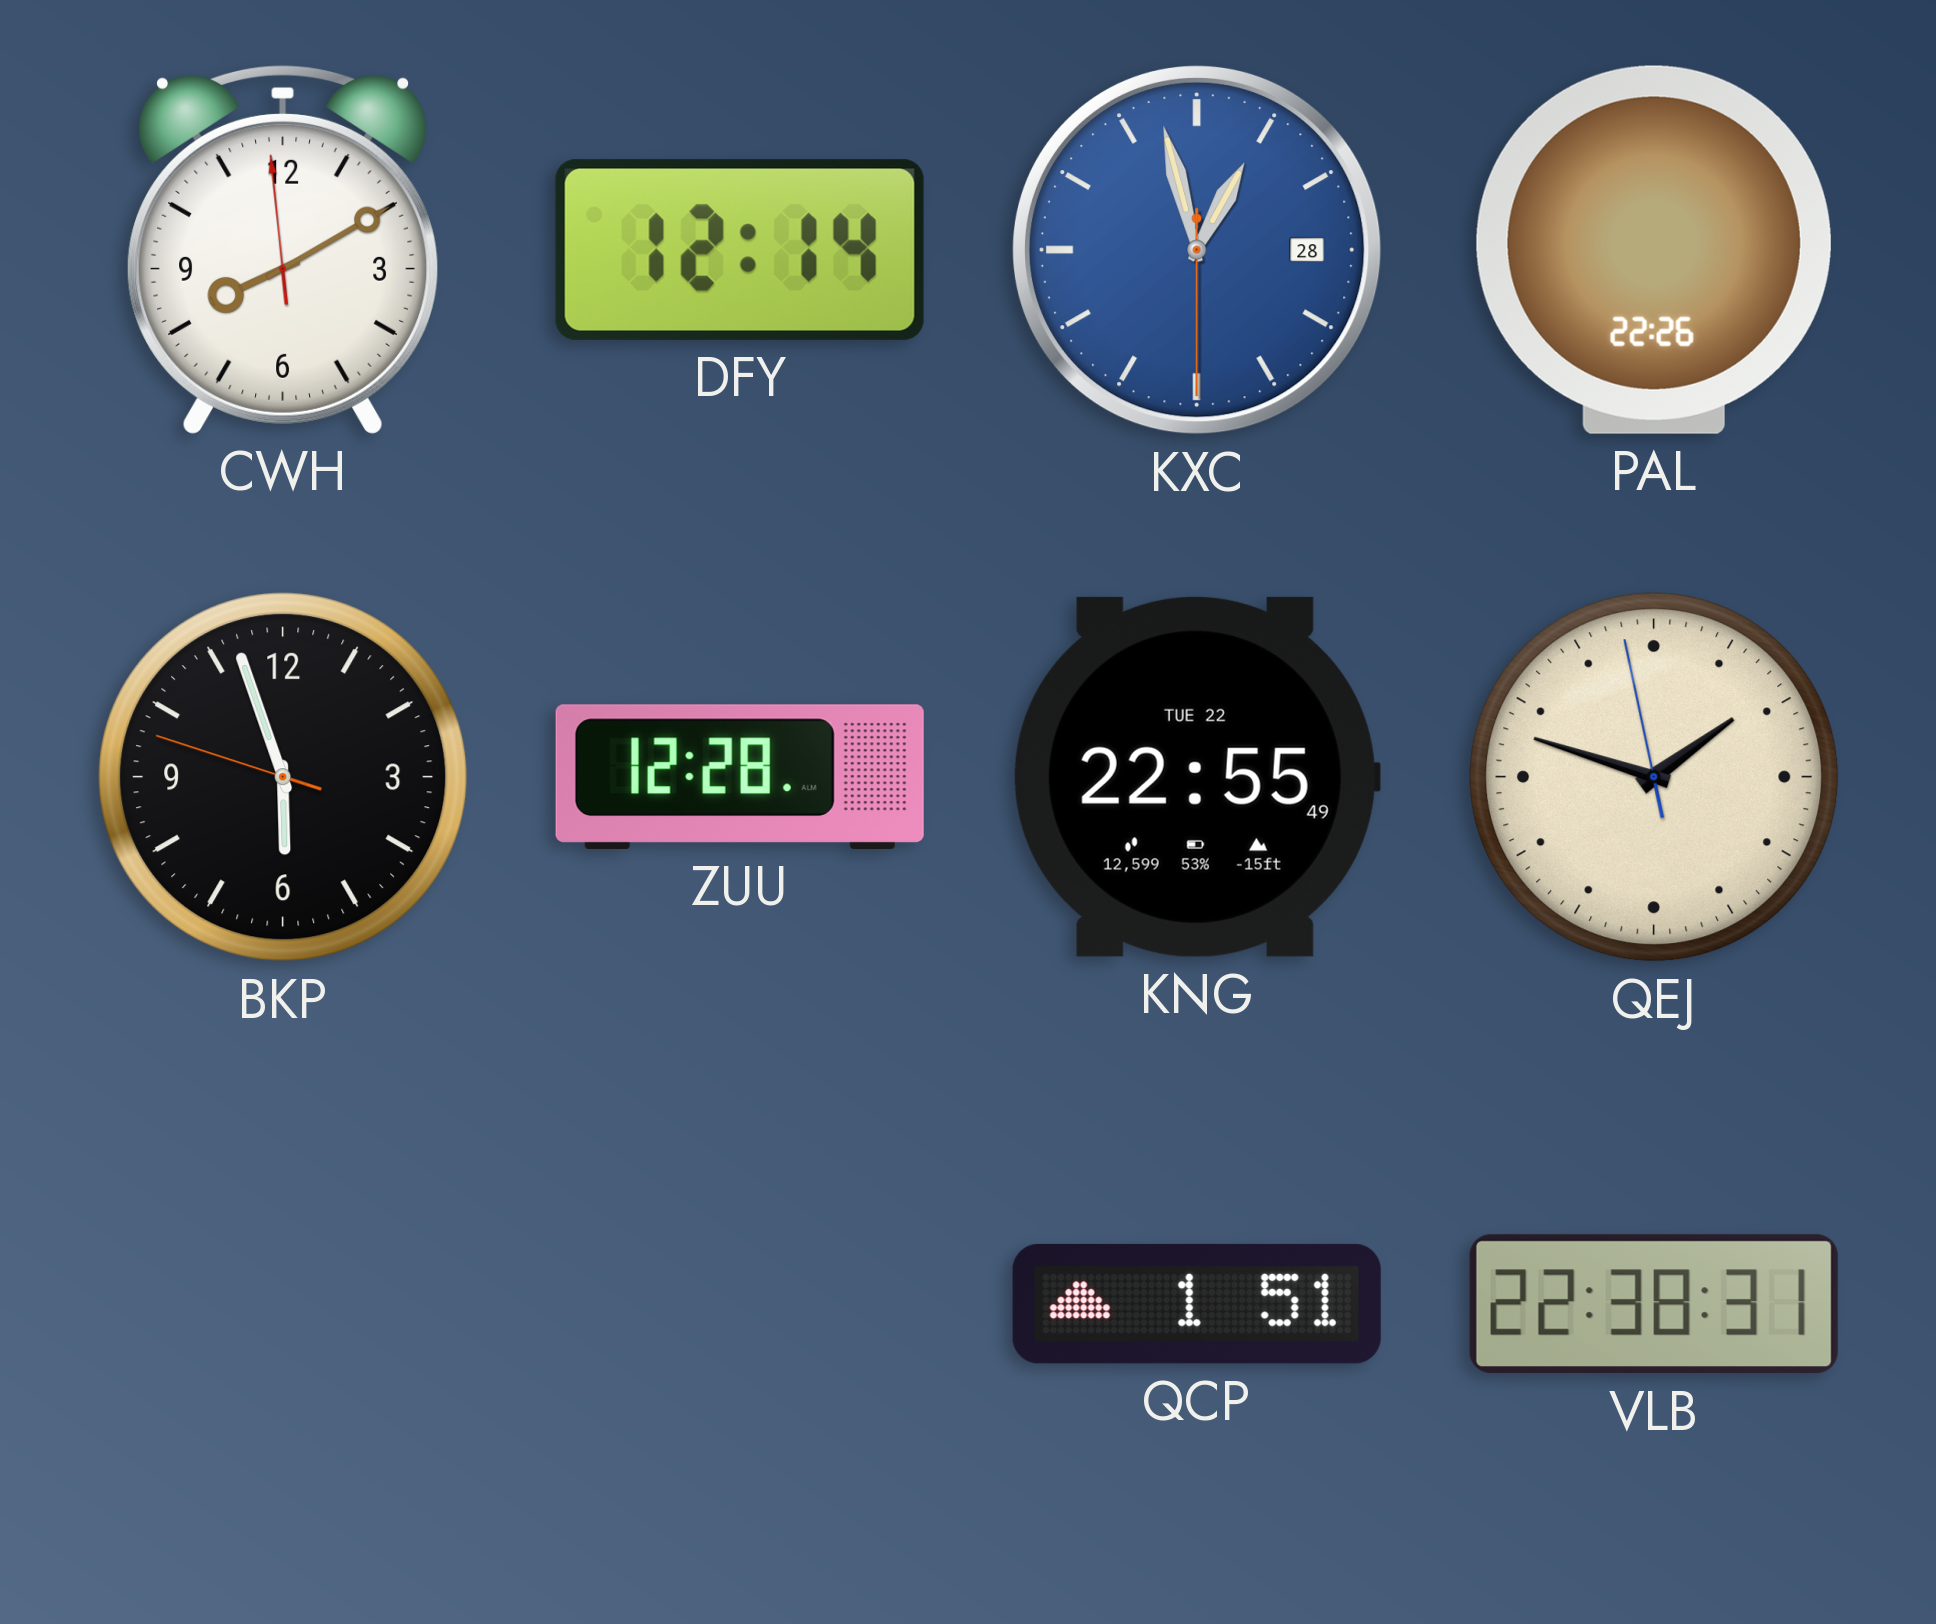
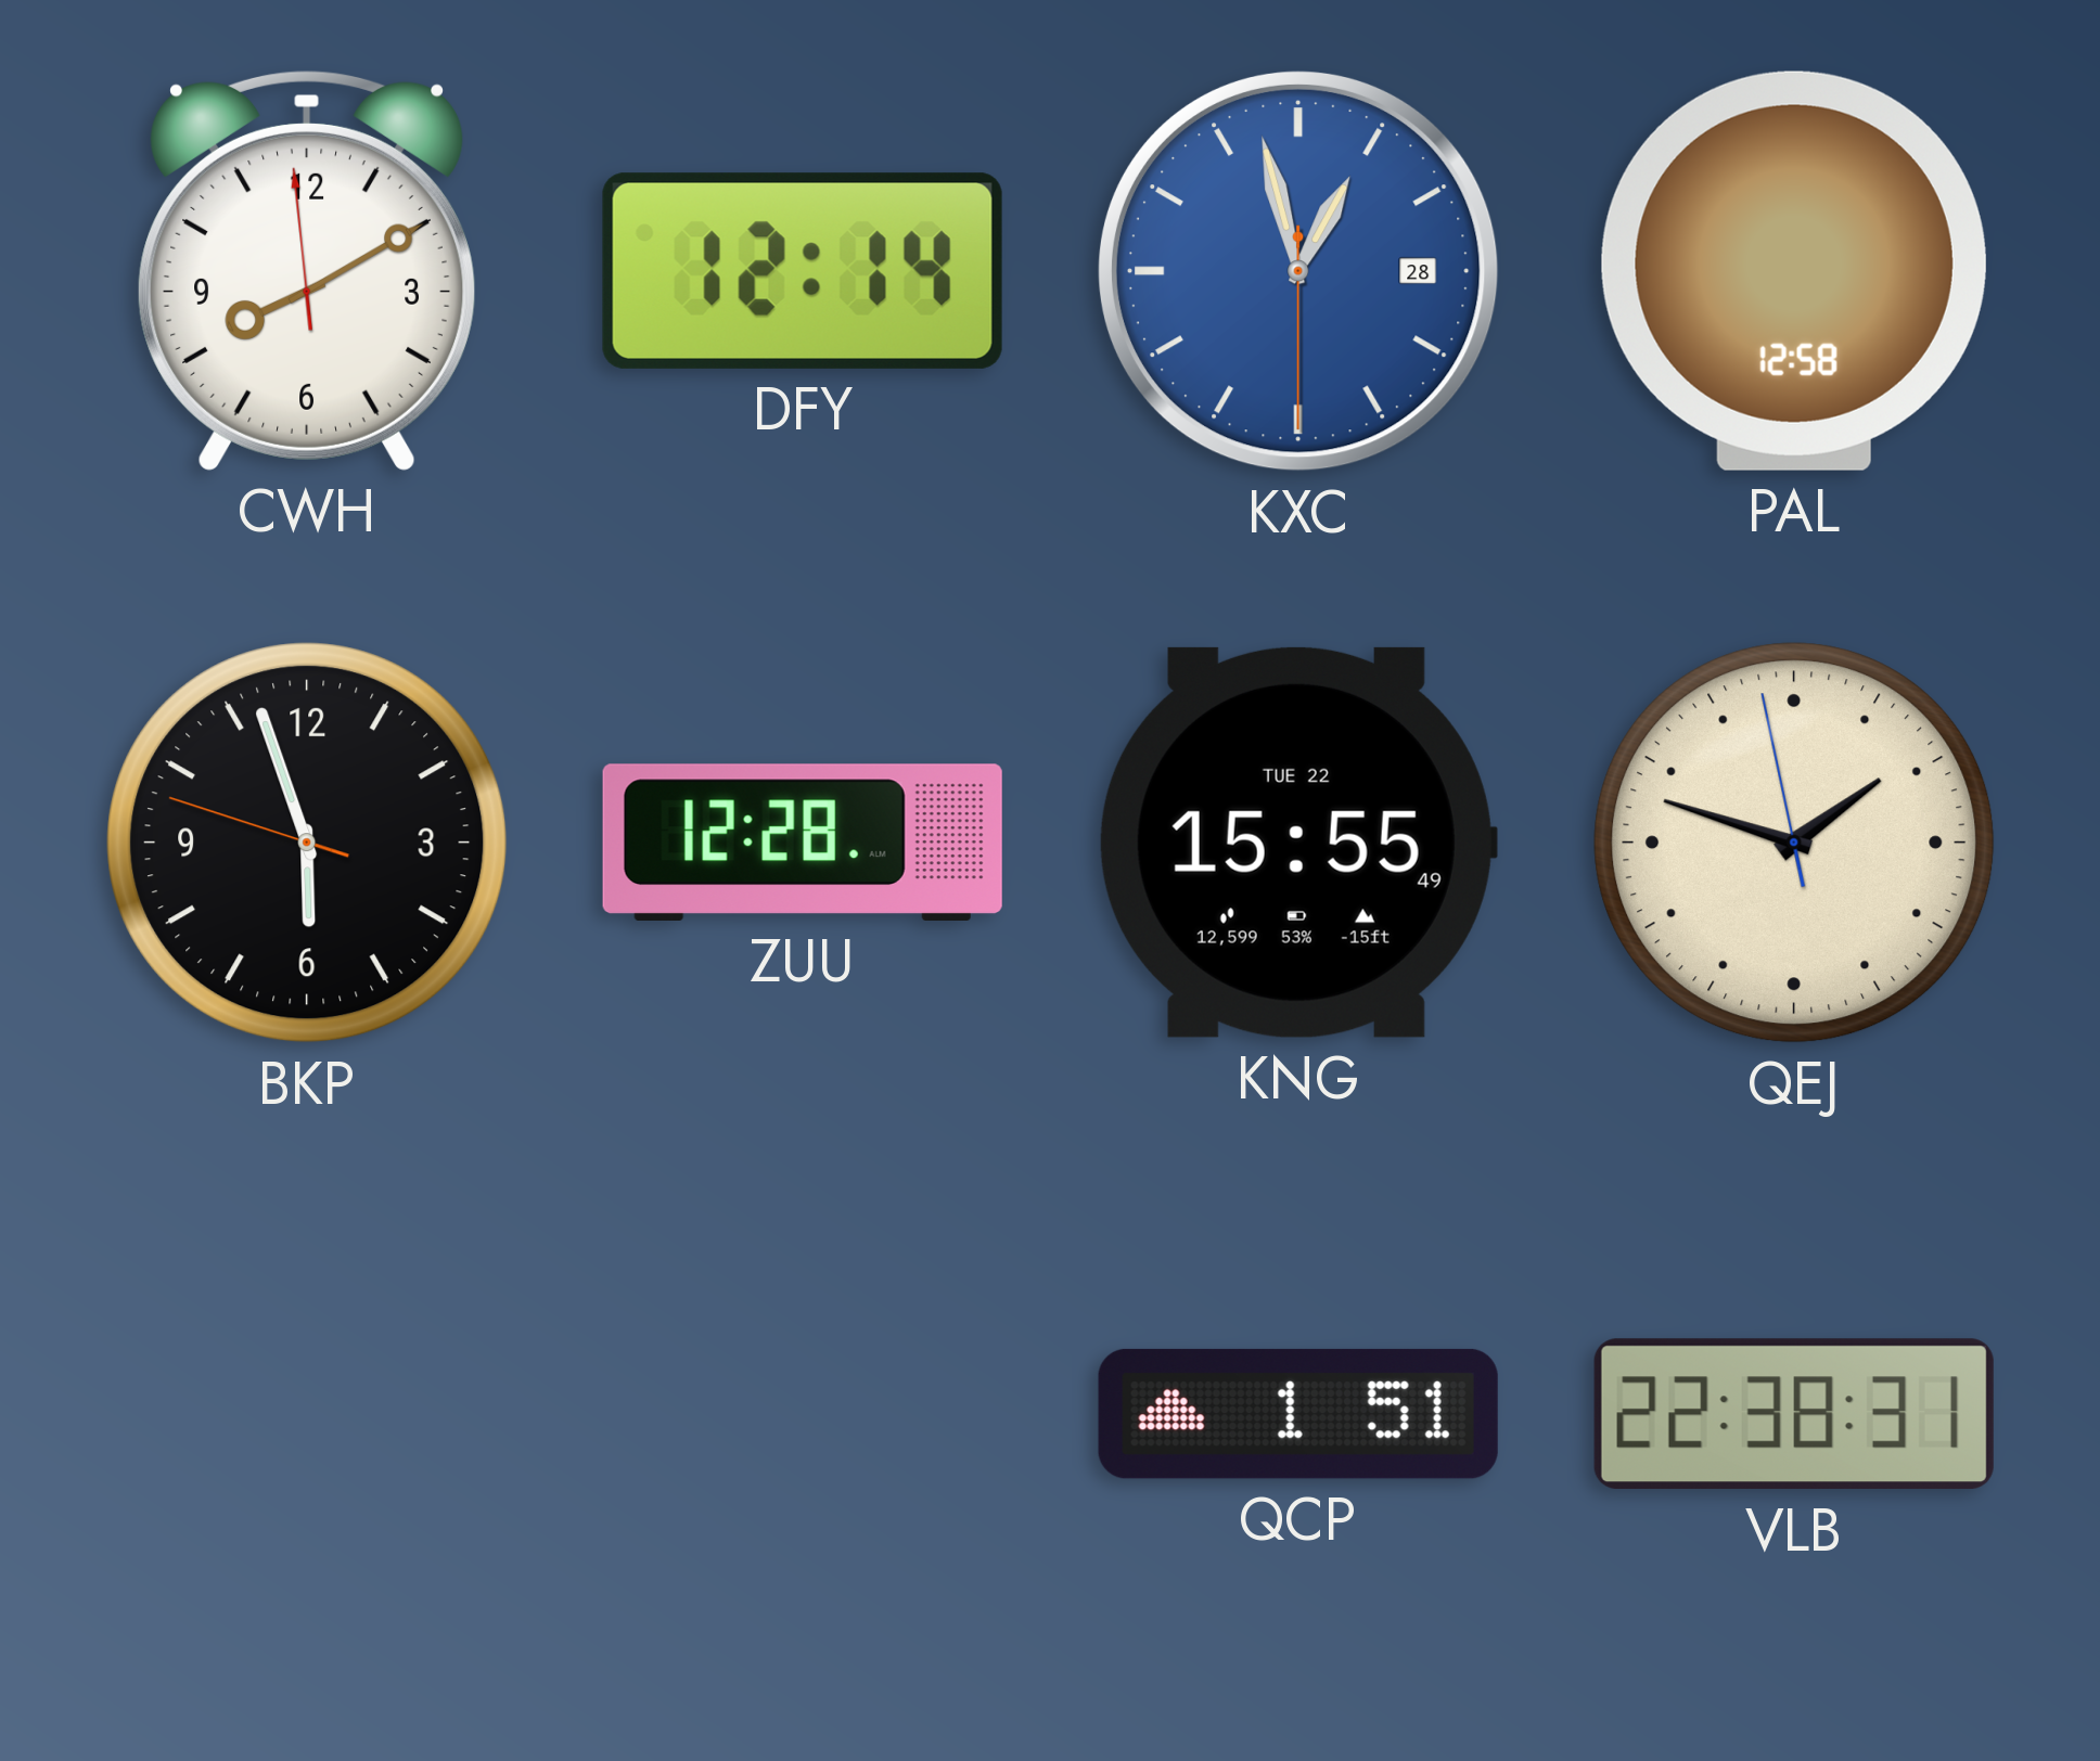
PAL: 22:26 -> 12:58
KNG: 22:55 -> 15:55
